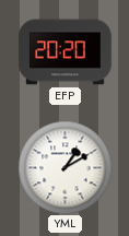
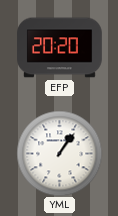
YML: 1:10 -> 1:06
